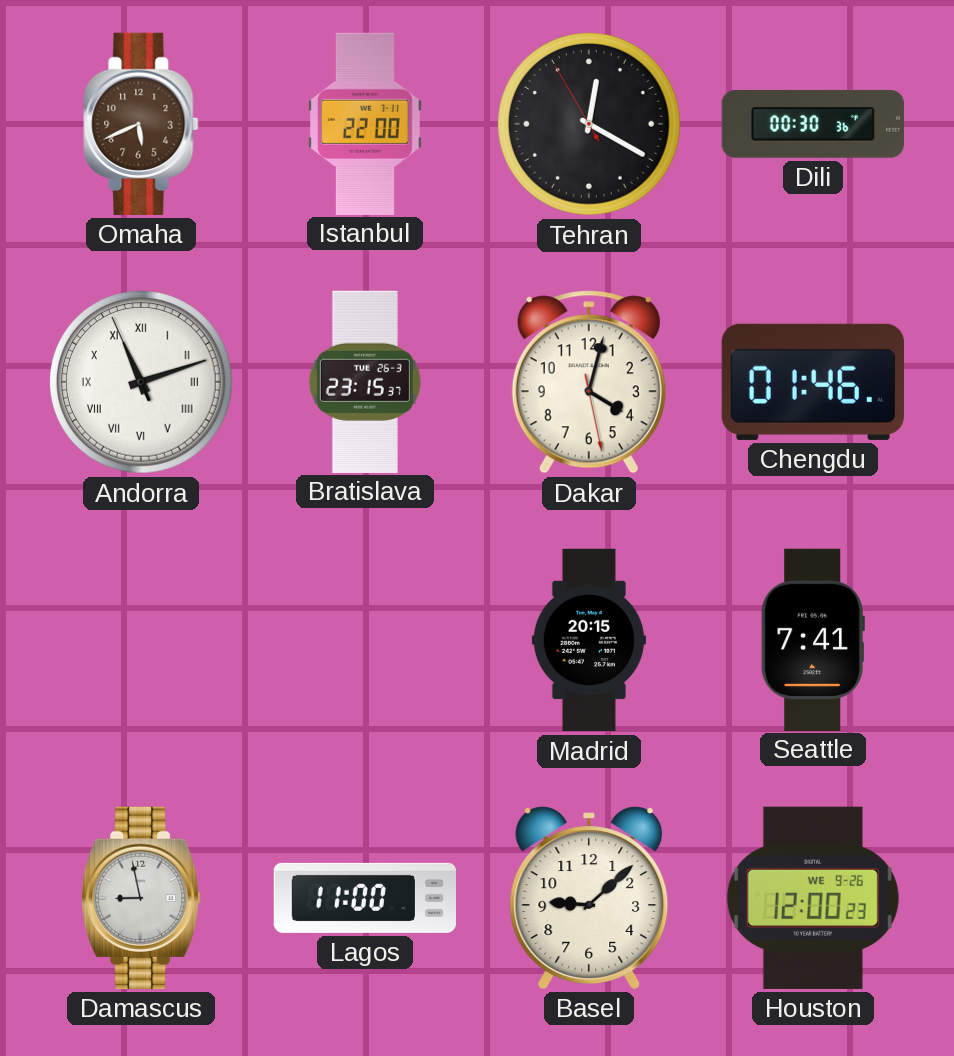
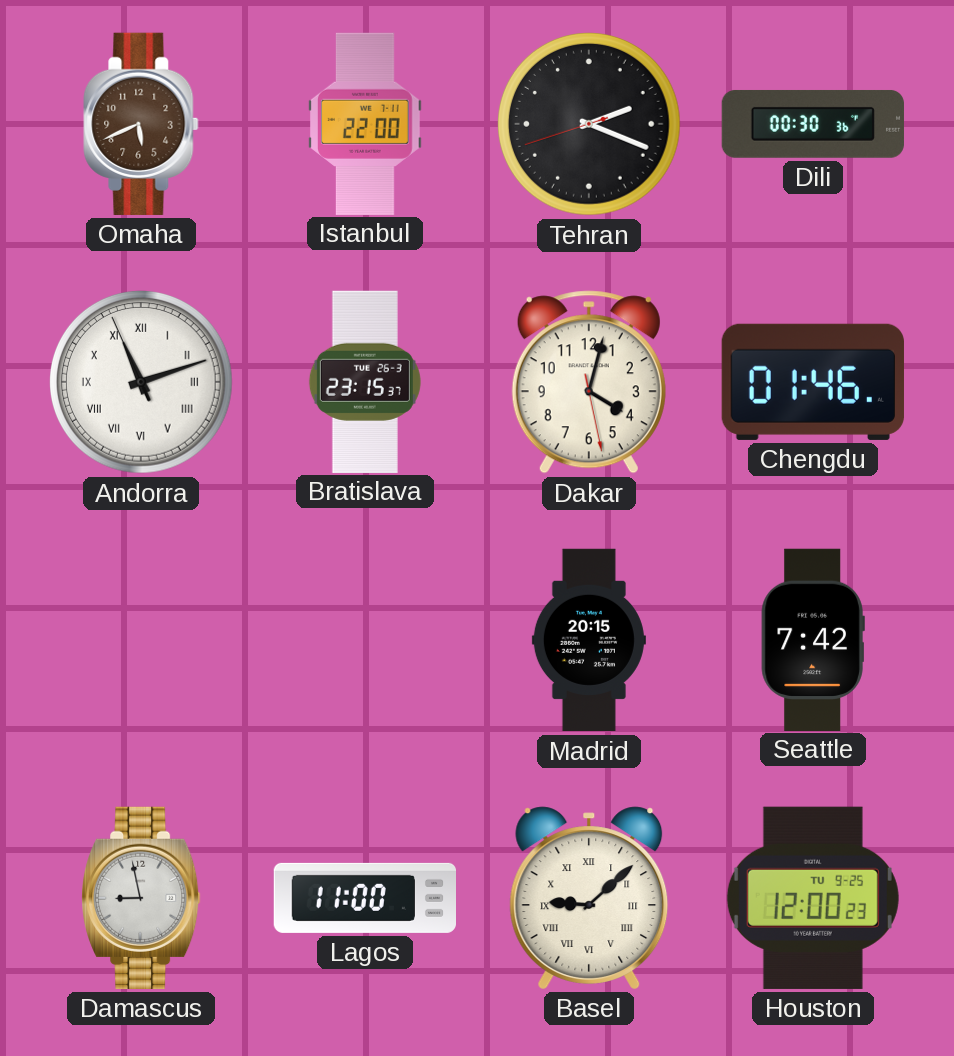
Tehran: 12:19 -> 2:18
Seattle: 7:41 -> 7:42
Basel numerals: Arabic -> Roman
Houston date: WE 9-26 -> TU 9-25
